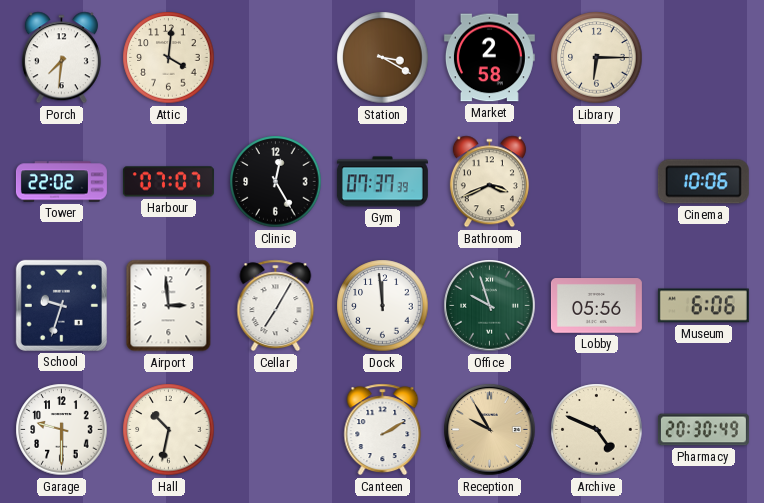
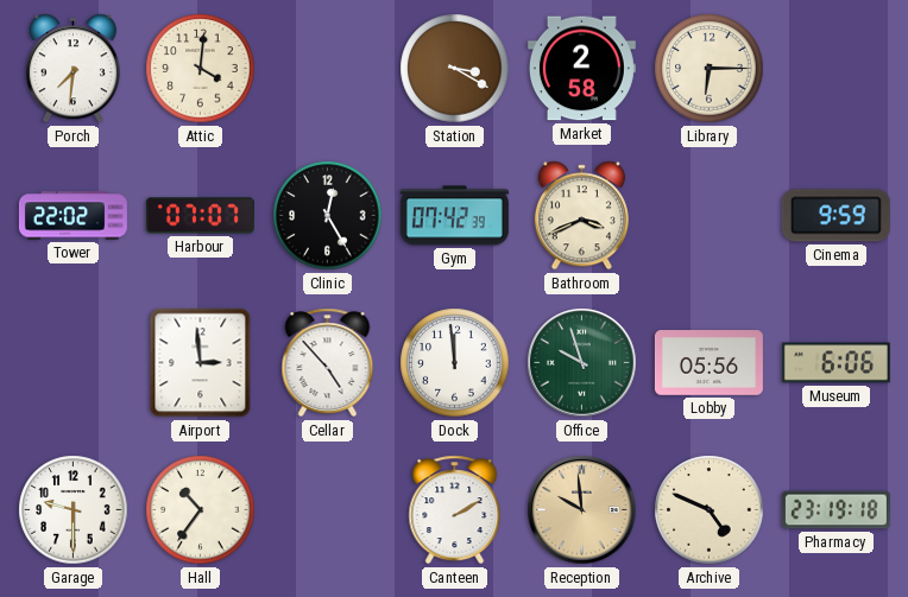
Gym: 07:37 -> 07:42
Cinema: 10:06 -> 9:59
School: 9:33 -> none
Cellar: 7:05 -> 4:53
Hall: 10:32 -> 10:36
Reception: 9:55 -> 9:59
Pharmacy: 20:30 -> 23:19
